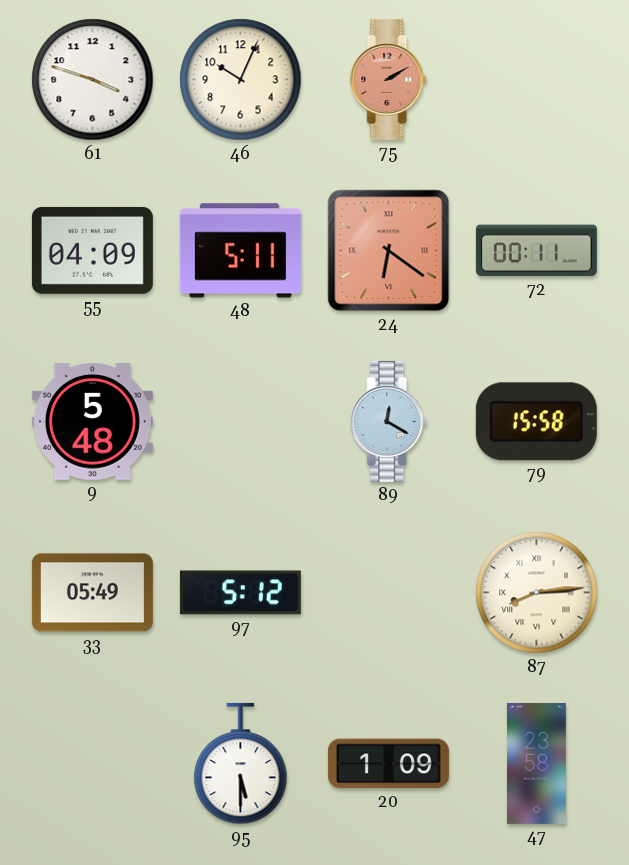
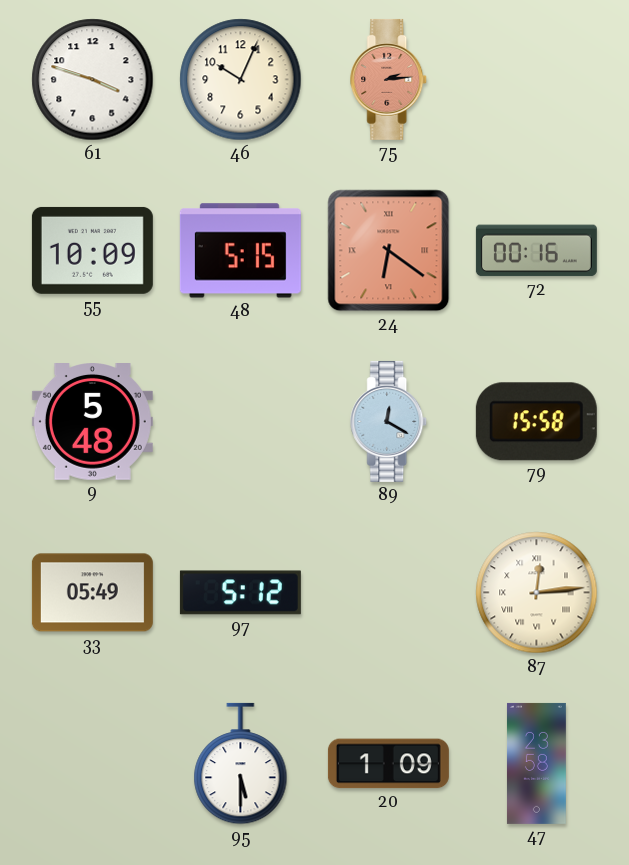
75: 2:10 -> 2:14
55: 04:09 -> 10:09
48: 5:11 -> 5:15
72: 00:11 -> 00:16
87: 8:14 -> 12:14
